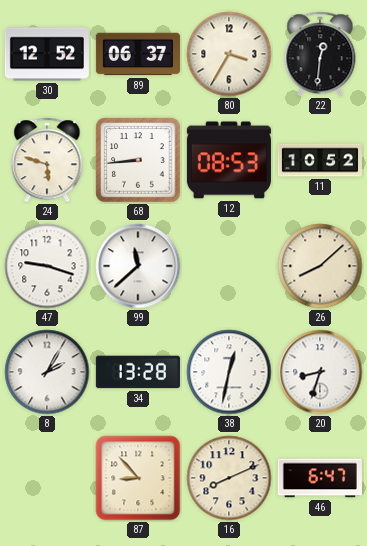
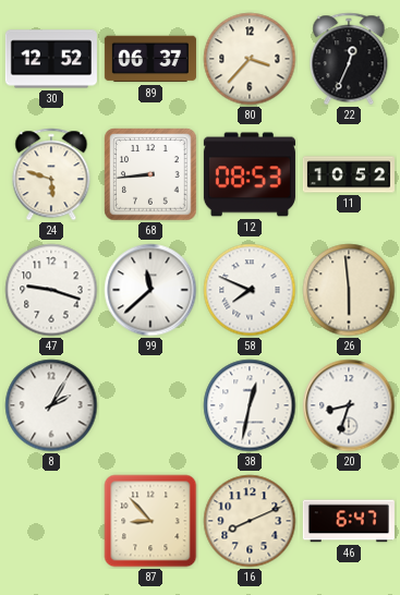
80: 3:35 -> 3:37
22: 12:31 -> 12:34
58: none -> 7:49
26: 8:08 -> 5:59
34: 13:28 -> none
